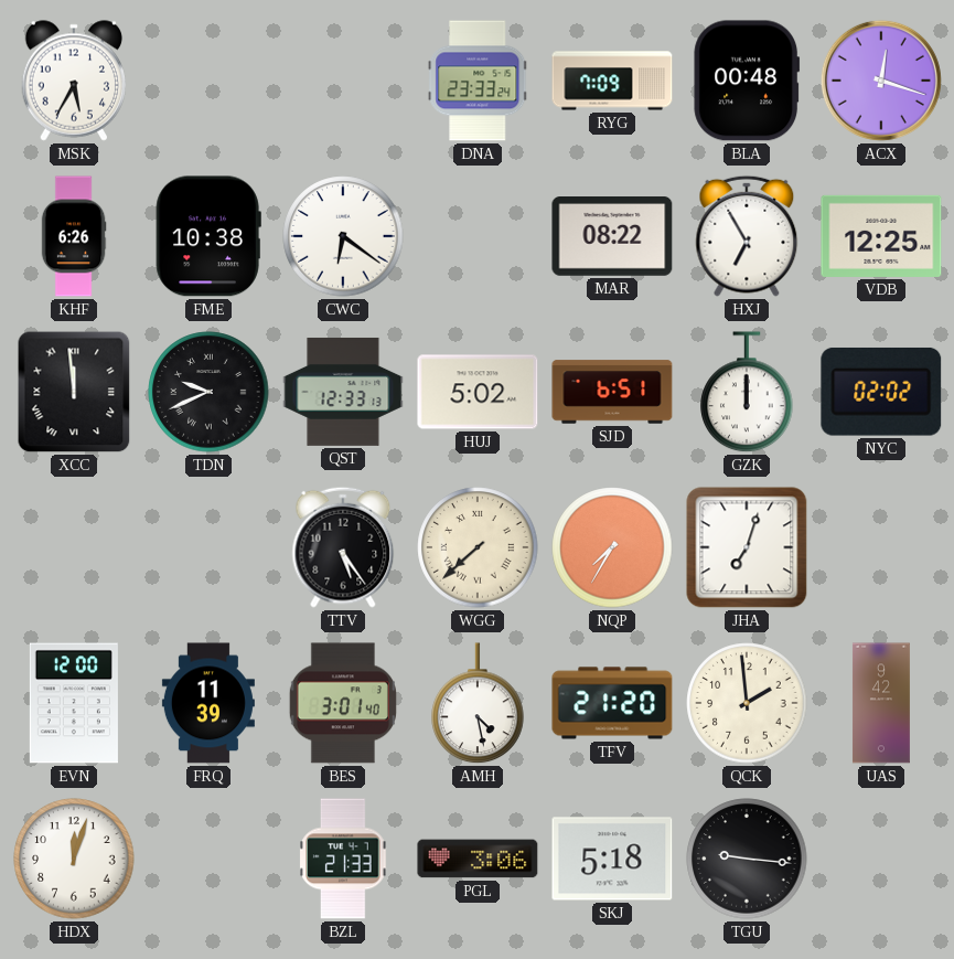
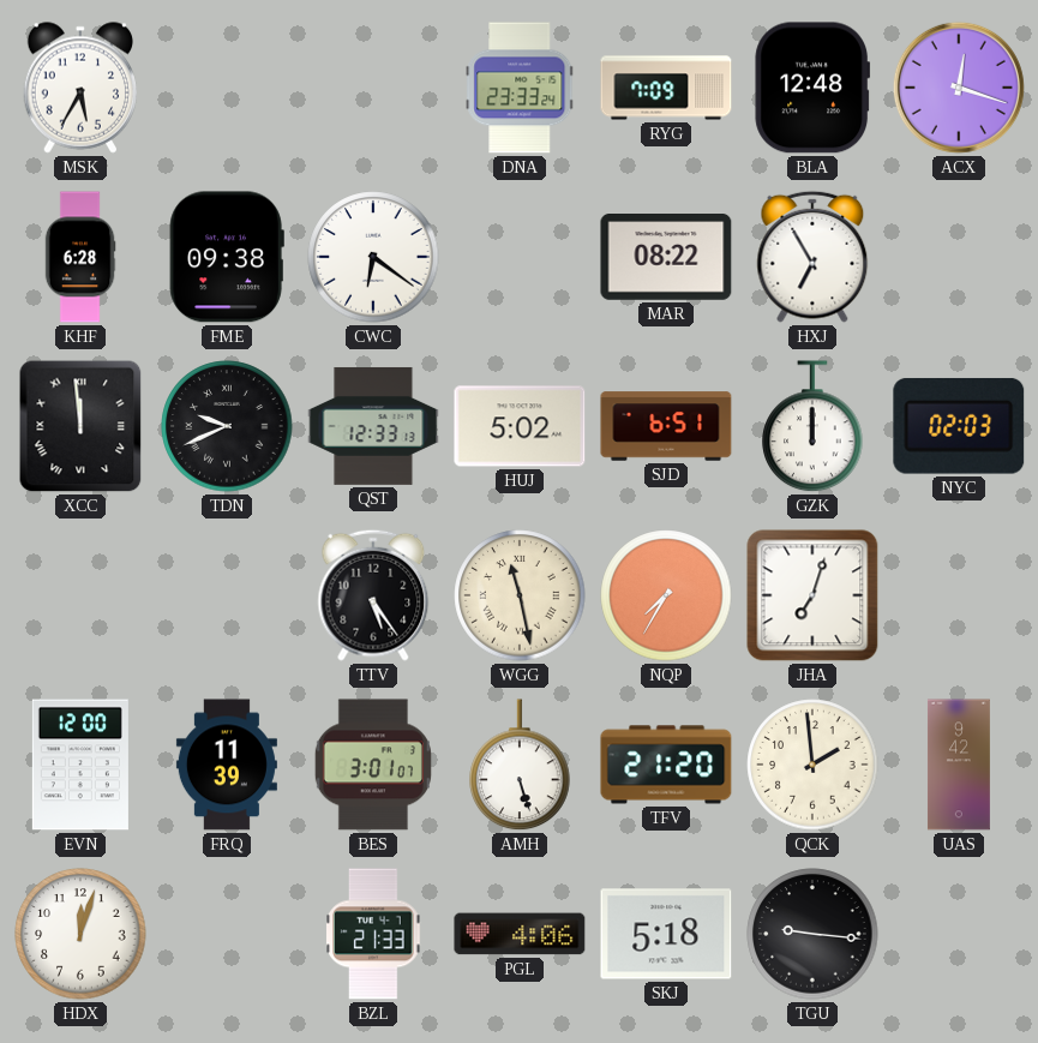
BLA: 00:48 -> 12:48
KHF: 6:26 -> 6:28
FME: 10:38 -> 09:38
VDB: 12:25 -> none
NYC: 02:02 -> 02:03
WGG: 7:38 -> 11:28
BES: 3:01:40 -> 3:01:07
AMH: 4:28 -> 5:27
PGL: 3:06 -> 4:06
